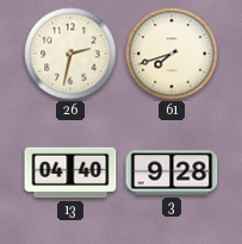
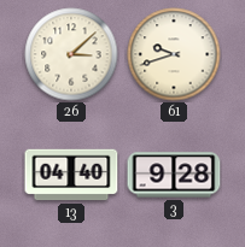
26: 2:32 -> 3:08
61: 7:42 -> 9:42
